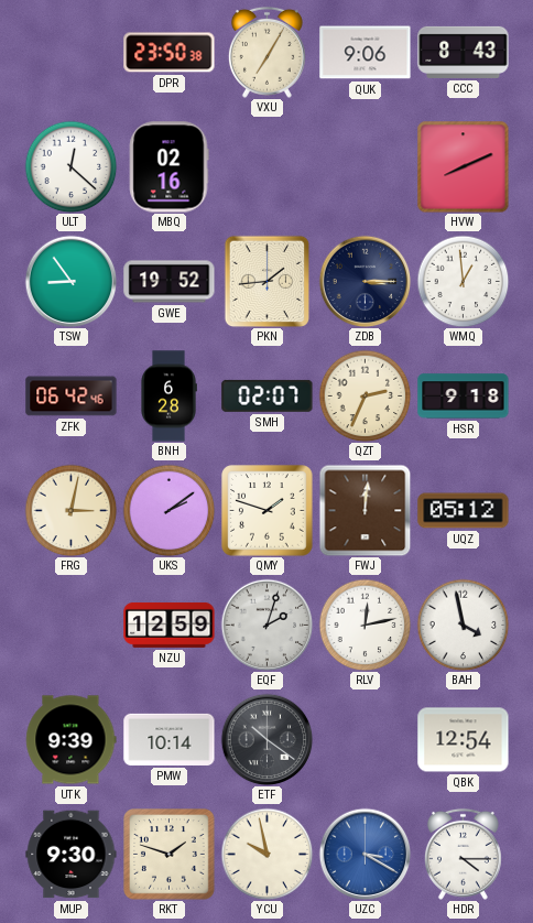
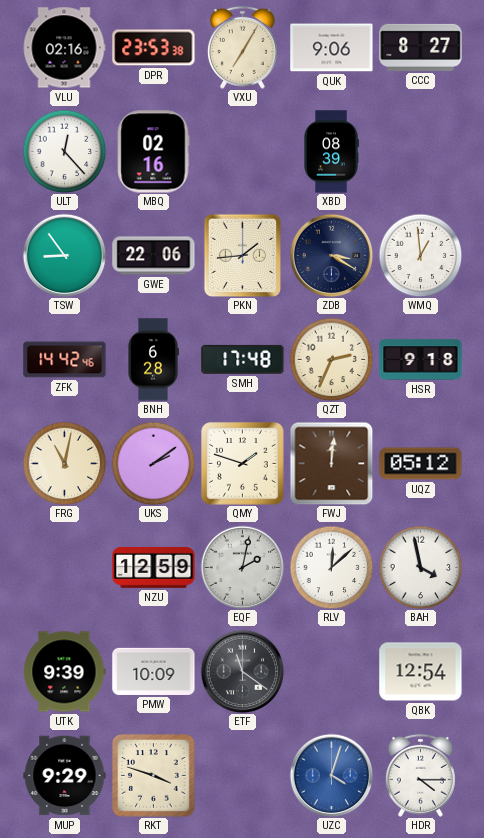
VLU: none -> 02:16
DPR: 23:50 -> 23:53
CCC: 8:43 -> 8:27
ULT: 12:22 -> 12:23
XBD: none -> 08:39
HVW: 8:11 -> none
GWE: 19:52 -> 22:06
ZDB: 3:15 -> 3:20
ZFK: 06:42 -> 14:42
SMH: 02:07 -> 17:48
FRG: 3:02 -> 11:02
EQF: 2:03 -> 2:02
RLV: 12:13 -> 12:08
PMW: 10:14 -> 10:09
ETF: 10:21 -> 11:21
MUP: 9:30 -> 9:29
RKT: 1:48 -> 3:48
YCU: 9:58 -> none
UZC: 3:20 -> 4:03
